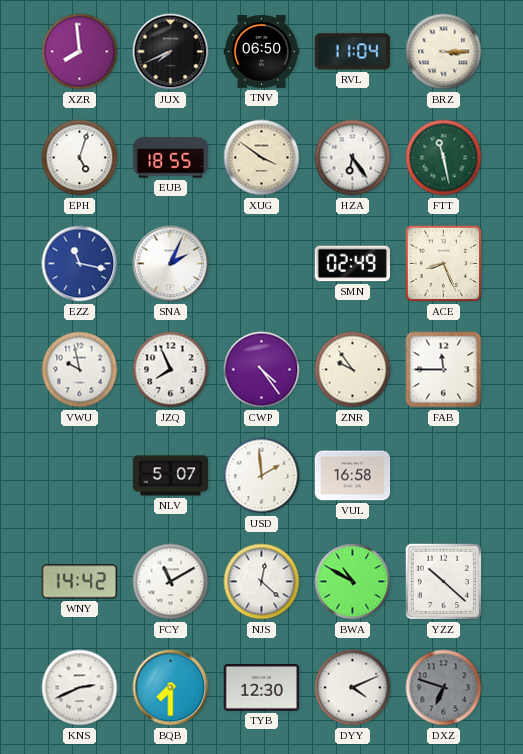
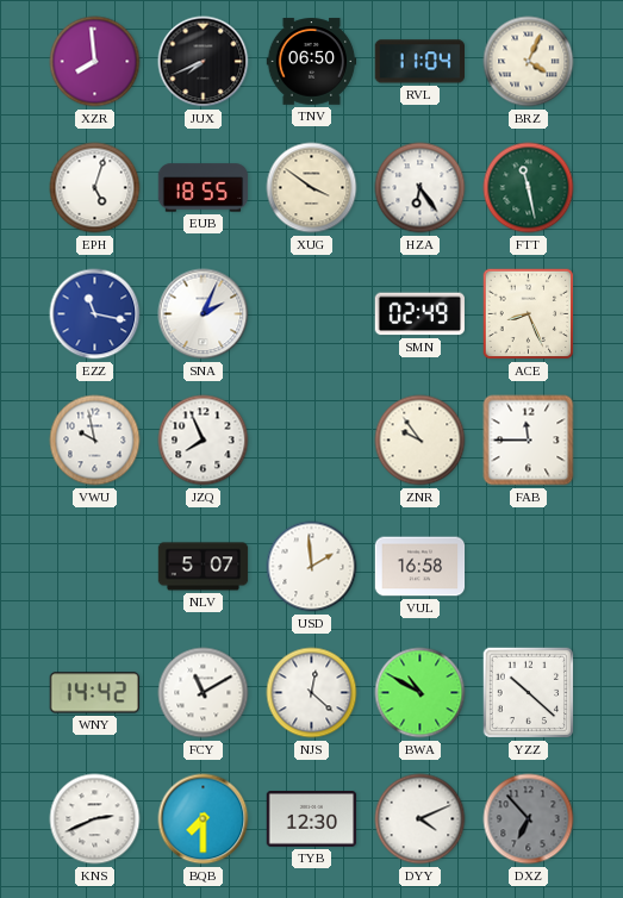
BRZ: 3:15 -> 4:04
CWP: 4:24 -> none
DXZ: 6:48 -> 6:53
